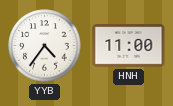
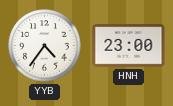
HNH: 11:00 -> 23:00
